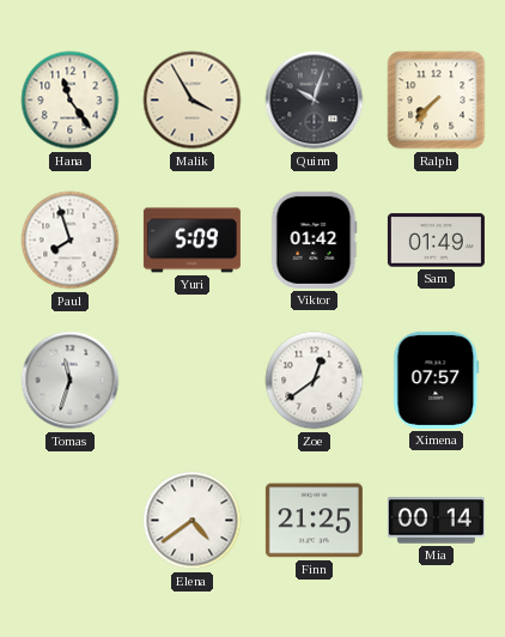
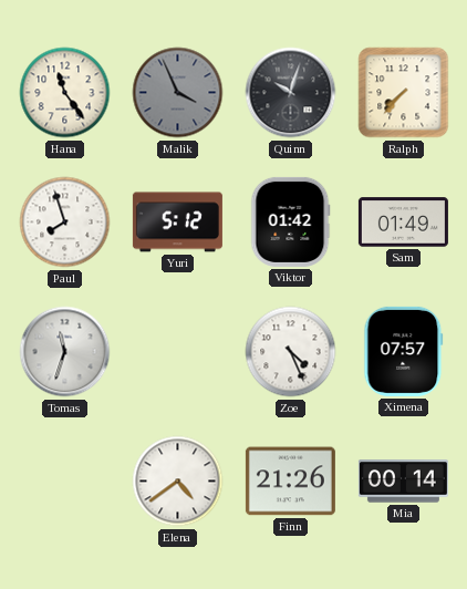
Malik: 3:55 -> 3:56
Malik dial: cream -> grey
Yuri: 5:09 -> 5:12
Zoe: 12:39 -> 4:26
Finn: 21:25 -> 21:26
